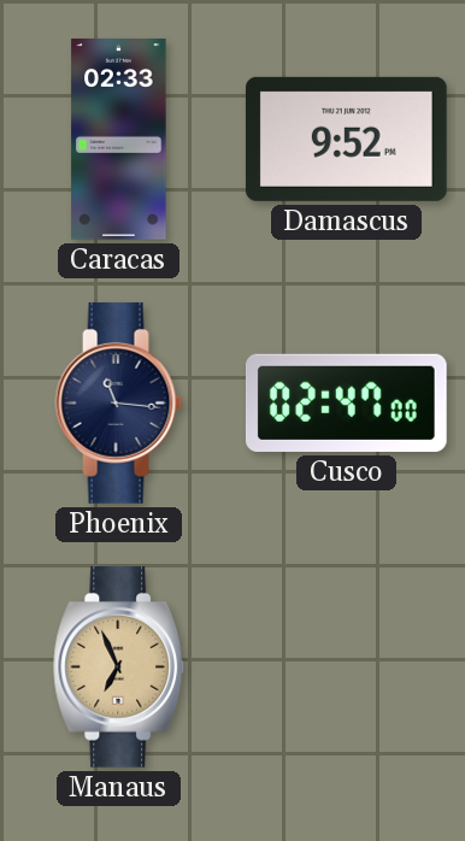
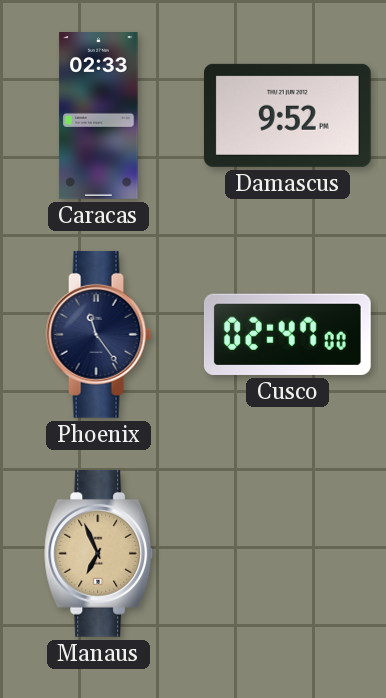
Phoenix: 11:16 -> 11:24
